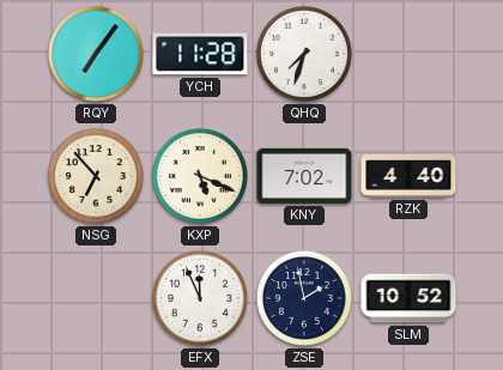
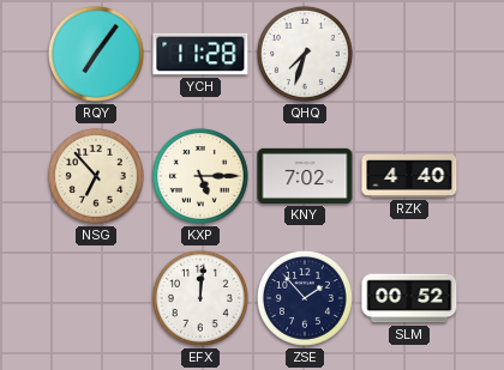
KXP: 5:19 -> 5:15
EFX: 11:56 -> 12:01
ZSE: 1:58 -> 1:53
SLM: 10:52 -> 00:52
